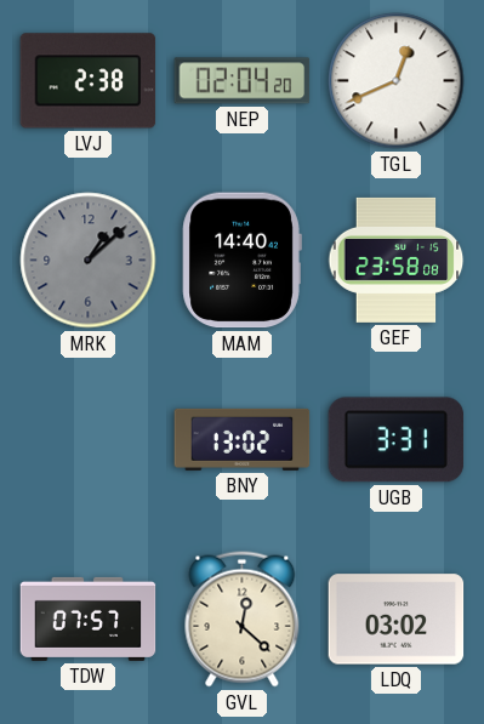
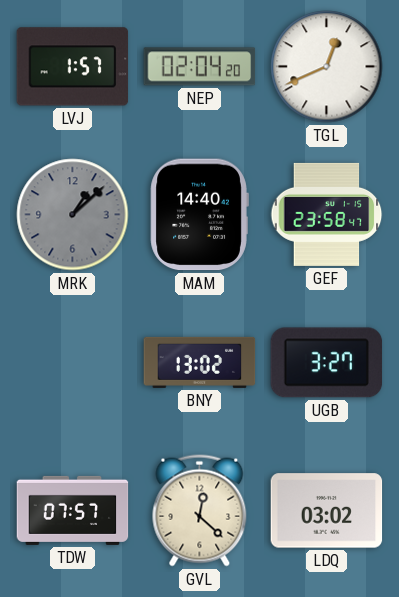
LVJ: 2:38 -> 1:57
GEF: 23:58:08 -> 23:58:47
UGB: 3:31 -> 3:27
